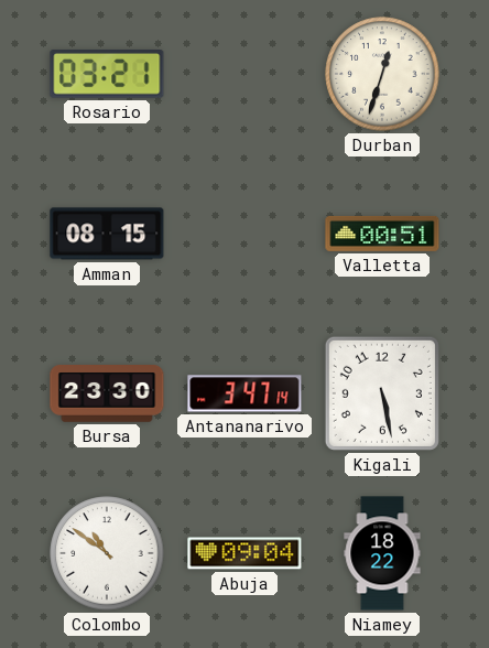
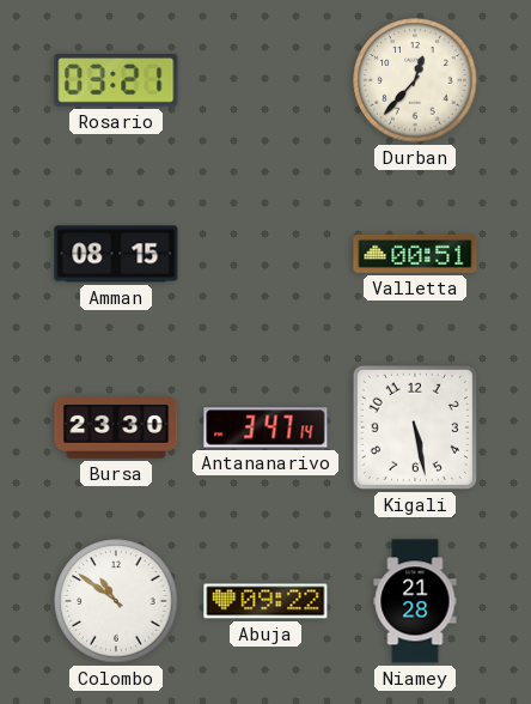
Durban: 12:33 -> 12:37
Abuja: 09:04 -> 09:22
Niamey: 18:22 -> 21:28
